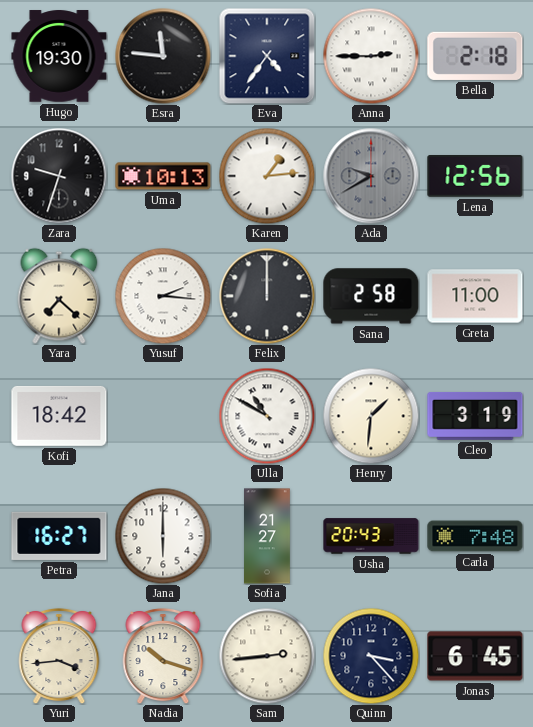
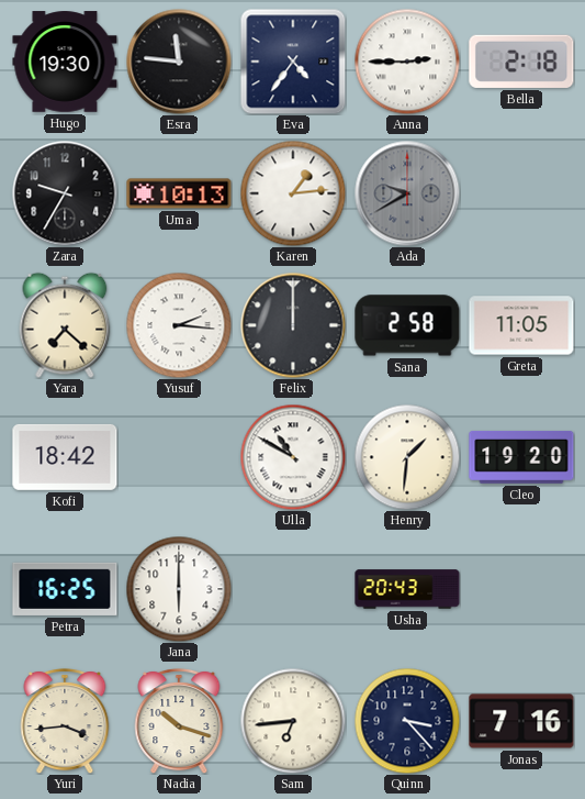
Zara: 9:33 -> 9:35
Lena: 12:56 -> none
Greta: 11:00 -> 11:05
Cleo: 3:19 -> 19:20
Petra: 16:27 -> 16:25
Sofia: 21:27 -> none
Carla: 7:48 -> none
Sam: 2:44 -> 6:44
Jonas: 6:45 -> 7:16
